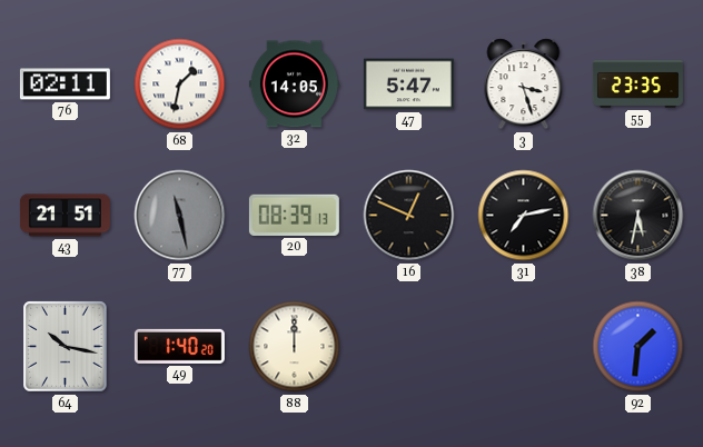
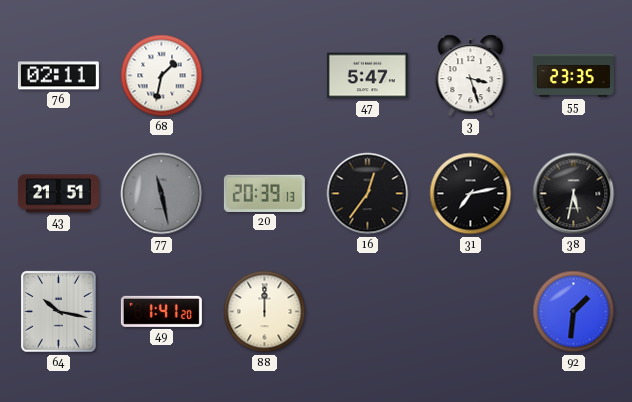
32: 14:05 -> none
20: 08:39 -> 20:39
16: 12:49 -> 12:36
49: 1:40 -> 1:41
